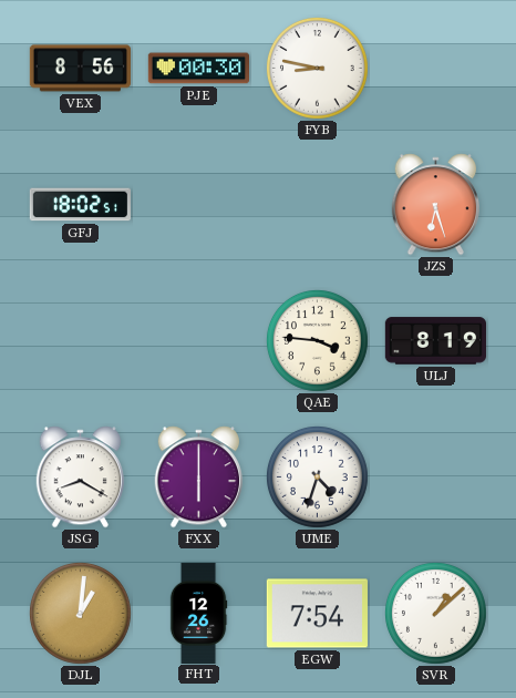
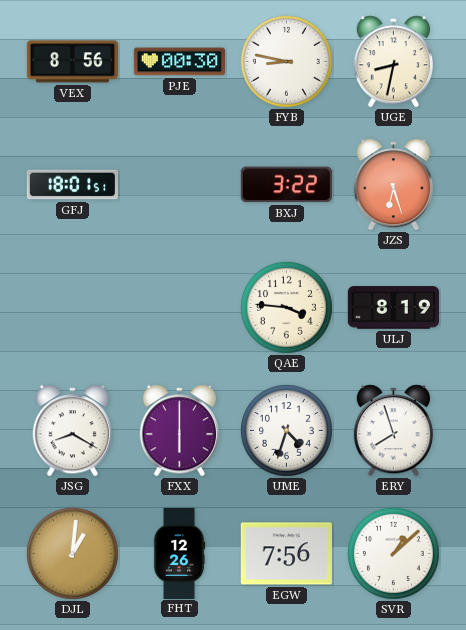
UGE: none -> 8:32
GFJ: 18:02 -> 18:01
BXJ: none -> 3:22
ERY: none -> 7:57
EGW: 7:54 -> 7:56
